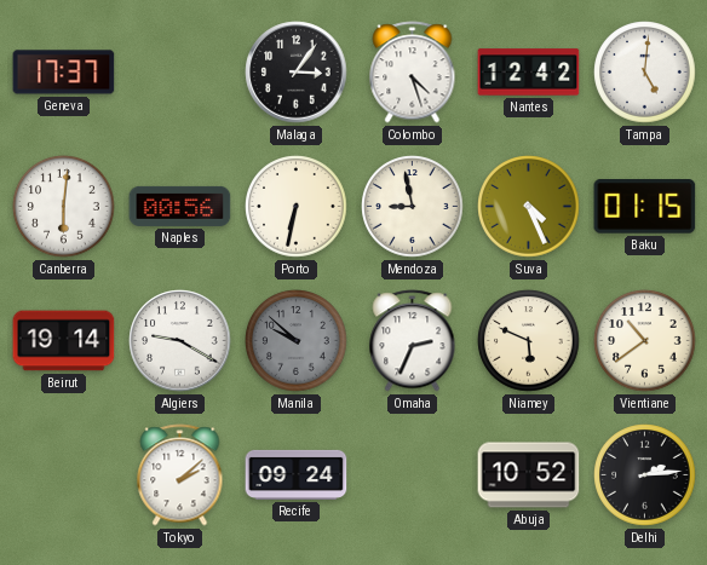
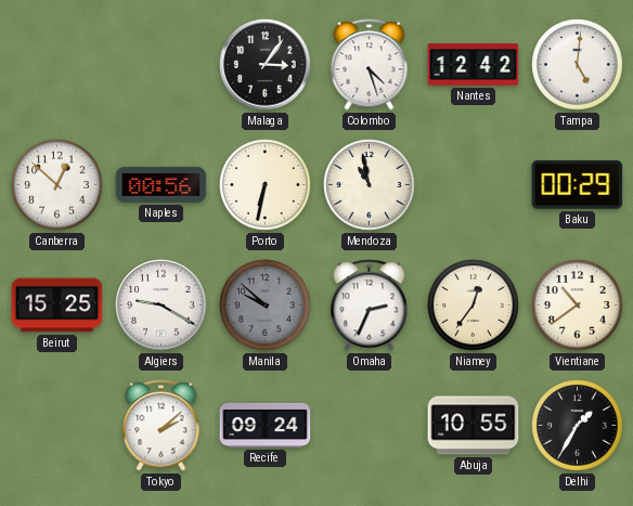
Geneva: 17:37 -> none
Canberra: 6:01 -> 12:52
Mendoza: 8:58 -> 10:58
Suva: 4:26 -> none
Baku: 01:15 -> 00:29
Beirut: 19:14 -> 15:25
Niamey: 5:49 -> 12:36
Abuja: 10:52 -> 10:55
Delhi: 2:14 -> 1:35
